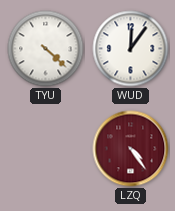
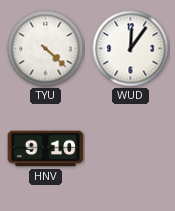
HNV: none -> 9:10
LZQ: 4:24 -> none
